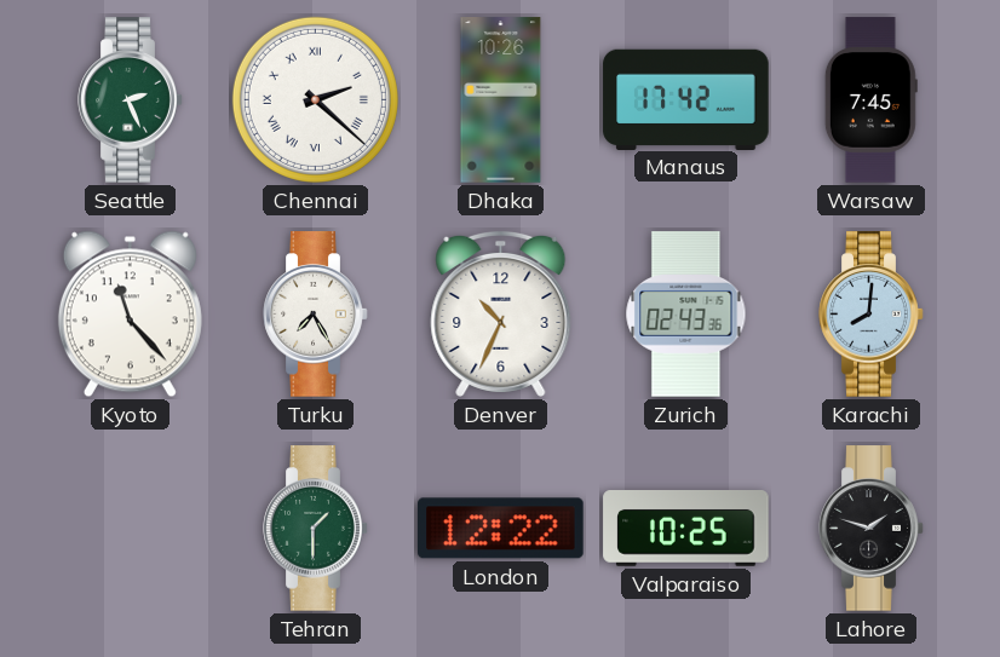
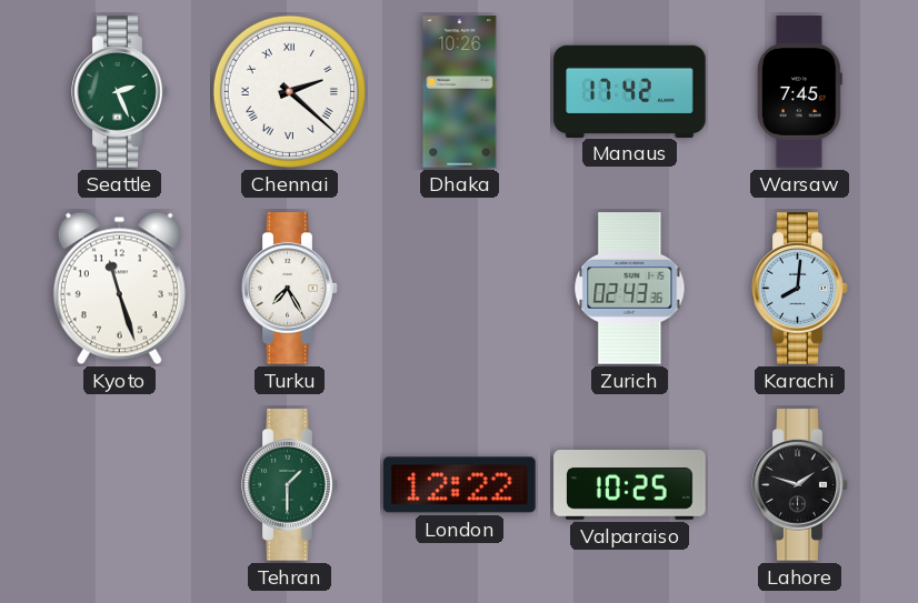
Kyoto: 11:23 -> 11:27
Denver: 10:34 -> none
